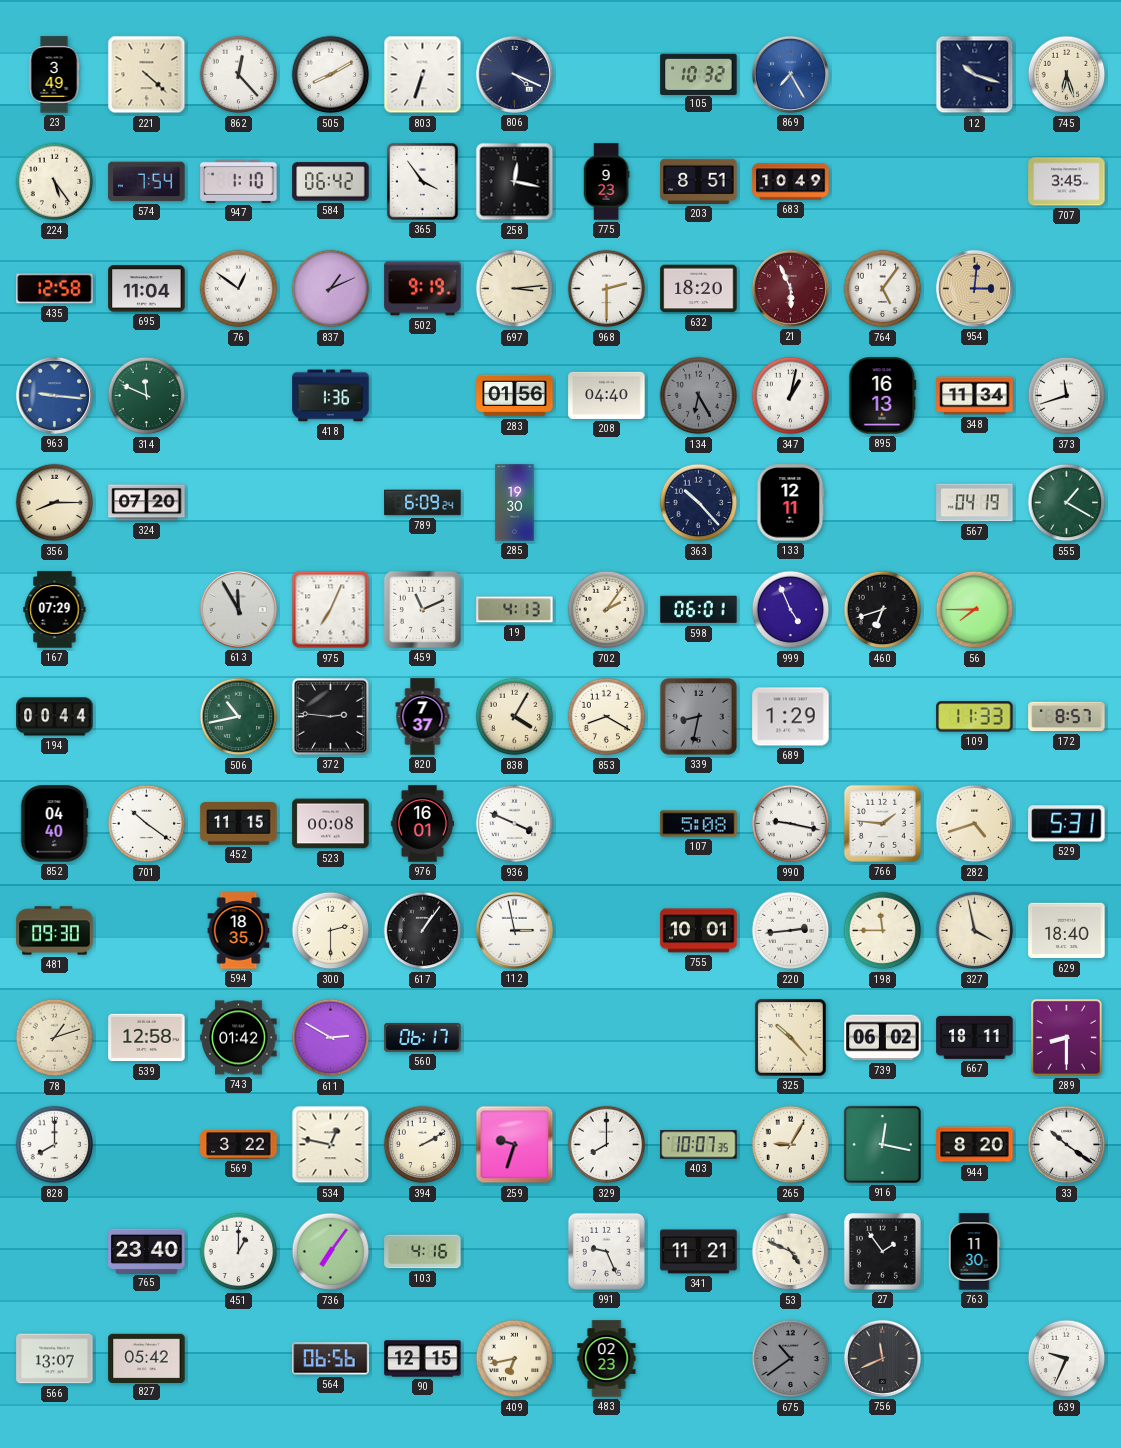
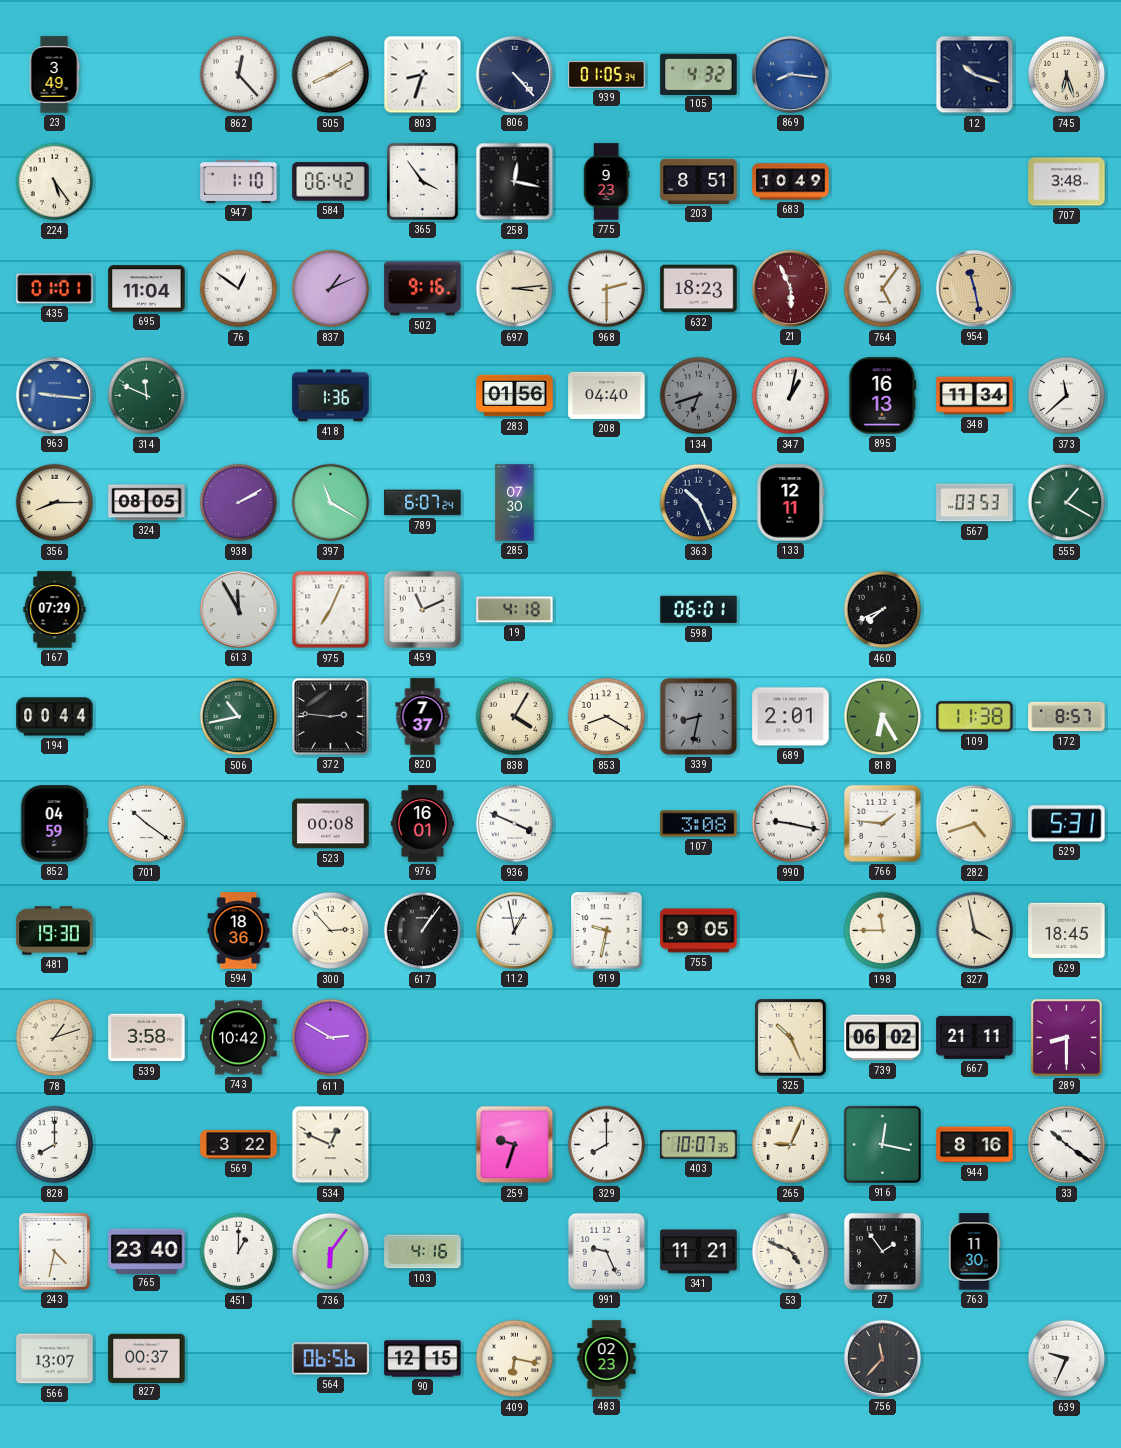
221: 4:22 -> none
803: 6:33 -> 8:33
806: 4:19 -> 4:23
939: none -> 01:05
105: 10:32 -> 4:32
869: 7:25 -> 8:16
574: 7:54 -> none
707: 3:45 -> 3:48
435: 12:58 -> 01:01
502: 9:19 -> 9:16
632: 18:20 -> 18:23
954: 3:01 -> 11:28
134: 6:25 -> 6:42
373: 11:42 -> 11:38
324: 07:20 -> 08:05
938: none -> 2:10
397: none -> 11:20
789: 6:09 -> 6:07
285: 19:30 -> 07:30
363: 10:23 -> 10:26
567: 04:19 -> 03:53
19: 4:13 -> 4:18
702: 2:06 -> none
999: 4:56 -> none
460: 6:42 -> 7:41
56: 7:45 -> none
689: 1:29 -> 2:01
818: none -> 6:25
109: 11:33 -> 11:38
852: 04:40 -> 04:59
452: 11:15 -> none
107: 5:08 -> 3:08
481: 09:30 -> 19:30
594: 18:35 -> 18:36
300: 2:30 -> 2:53
112: 2:58 -> 12:58
919: none -> 9:32
755: 10:01 -> 9:05
220: 2:44 -> none
629: 18:40 -> 18:45
539: 12:58 -> 3:58
743: 01:42 -> 10:42
560: 06:17 -> none
325: 10:23 -> 10:26
667: 18:11 -> 21:11
534: 12:47 -> 12:49
394: 2:10 -> none
265: 9:05 -> 9:04
944: 8:20 -> 8:16
243: none -> 4:32
736: 7:06 -> 6:06
827: 05:42 -> 00:37
409: 6:43 -> 6:17
675: 10:39 -> none
756: 11:41 -> 11:37
